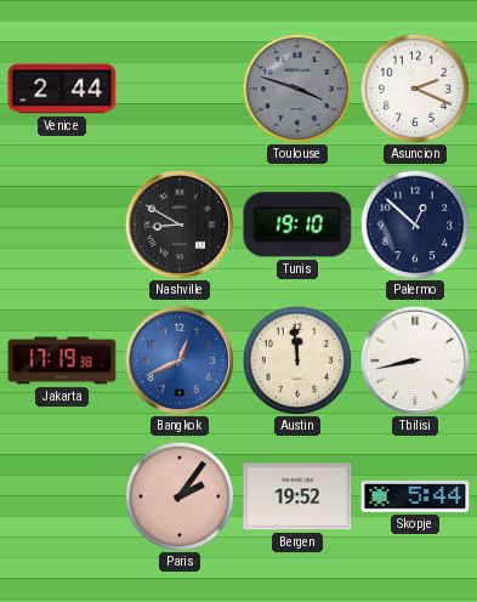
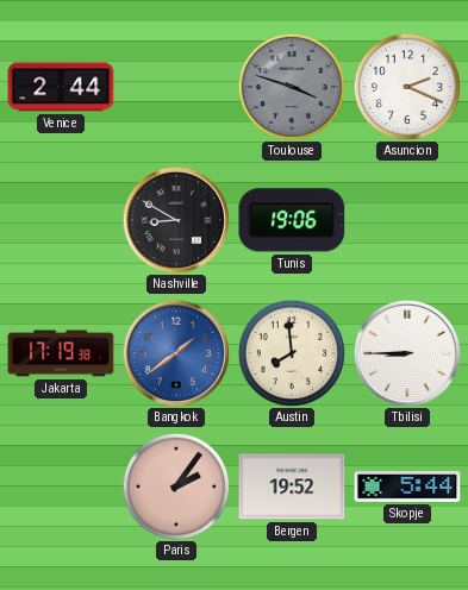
Tunis: 19:10 -> 19:06
Palermo: 12:52 -> none
Bangkok: 12:41 -> 1:39
Austin: 11:59 -> 7:59
Tbilisi: 8:43 -> 8:45
